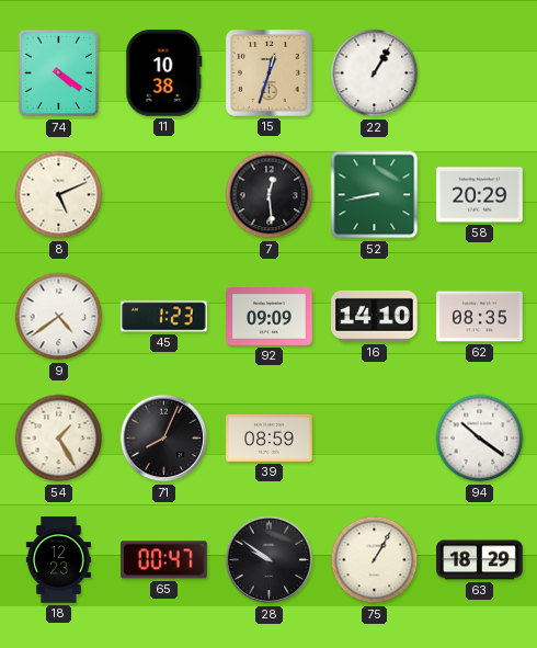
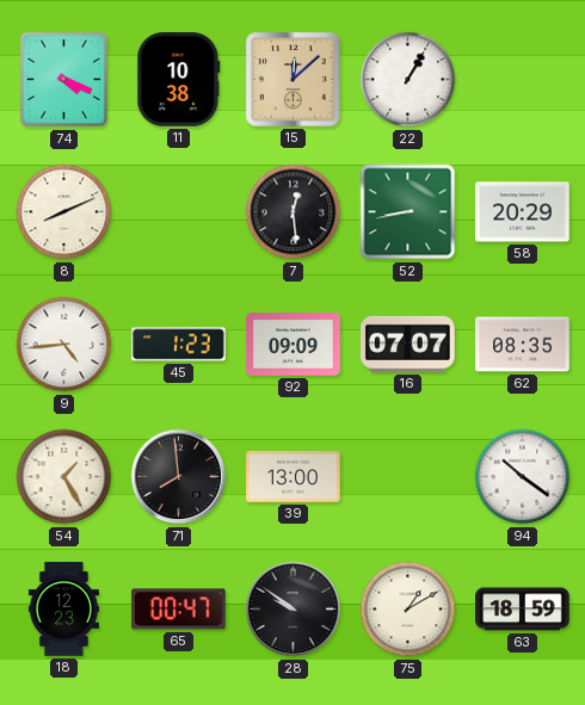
74: 4:21 -> 4:19
15: 12:33 -> 12:08
8: 5:11 -> 8:11
9: 4:39 -> 4:44
16: 14:10 -> 07:07
71: 8:04 -> 7:59
39: 08:59 -> 13:00
75: 1:05 -> 1:10
63: 18:29 -> 18:59
